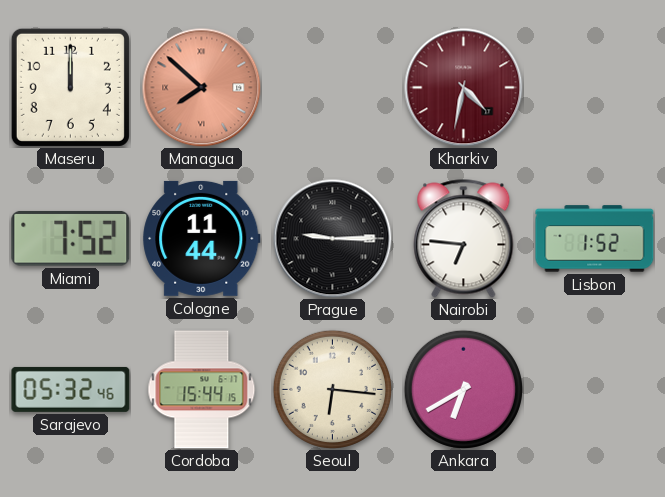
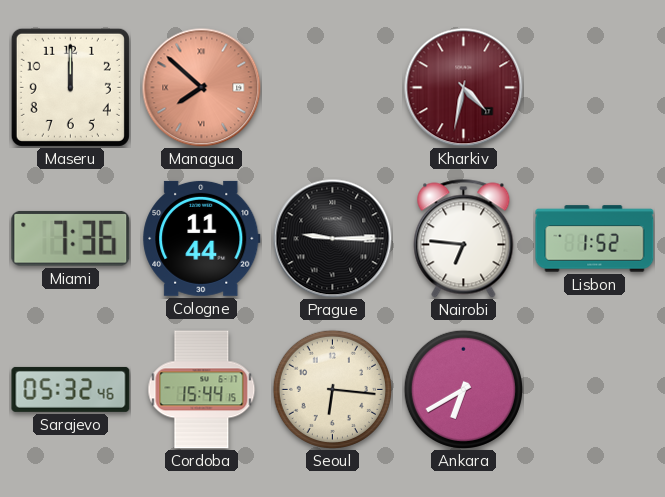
Miami: 7:52 -> 7:36
